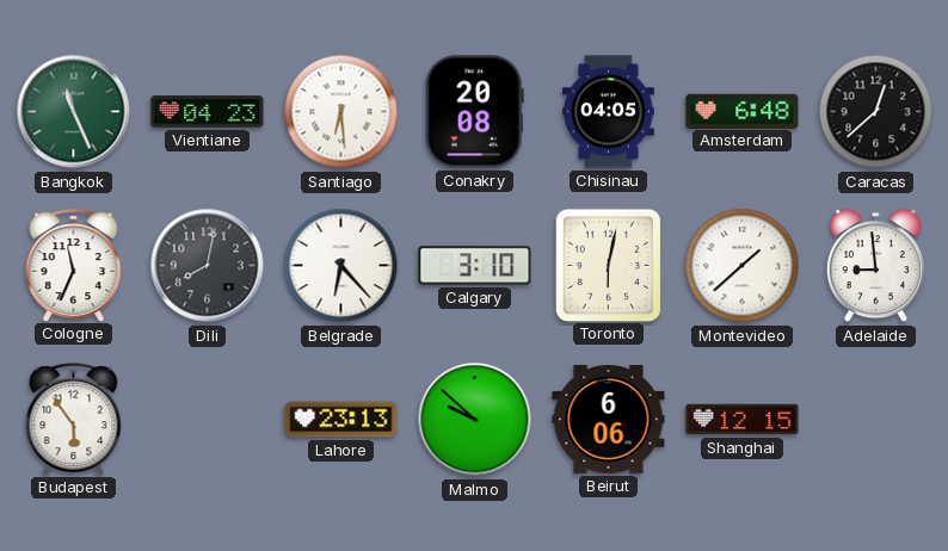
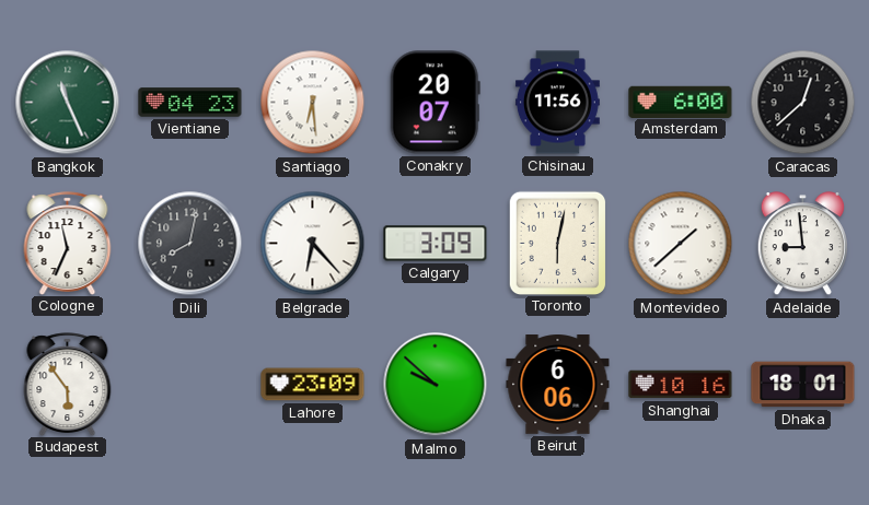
Conakry: 20:08 -> 20:07
Chisinau: 04:05 -> 11:56
Amsterdam: 6:48 -> 6:00
Calgary: 3:10 -> 3:09
Lahore: 23:13 -> 23:09
Shanghai: 12:15 -> 10:16
Dhaka: none -> 18:01
